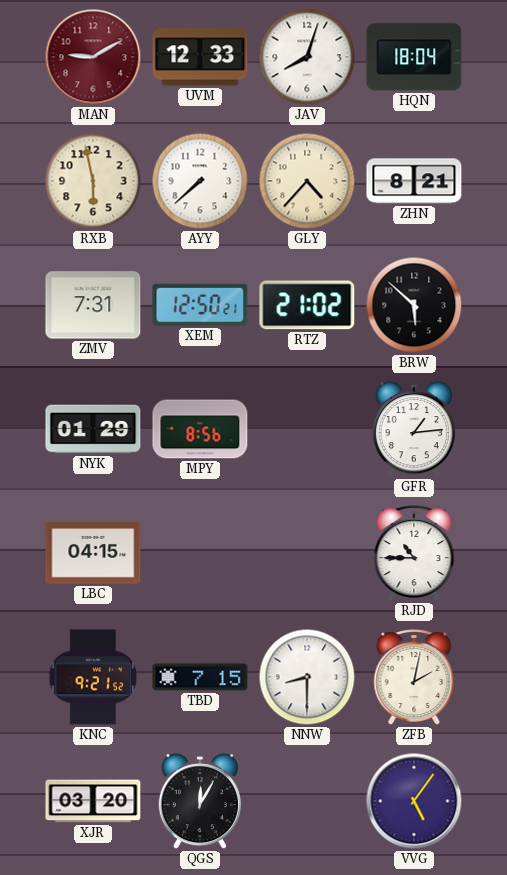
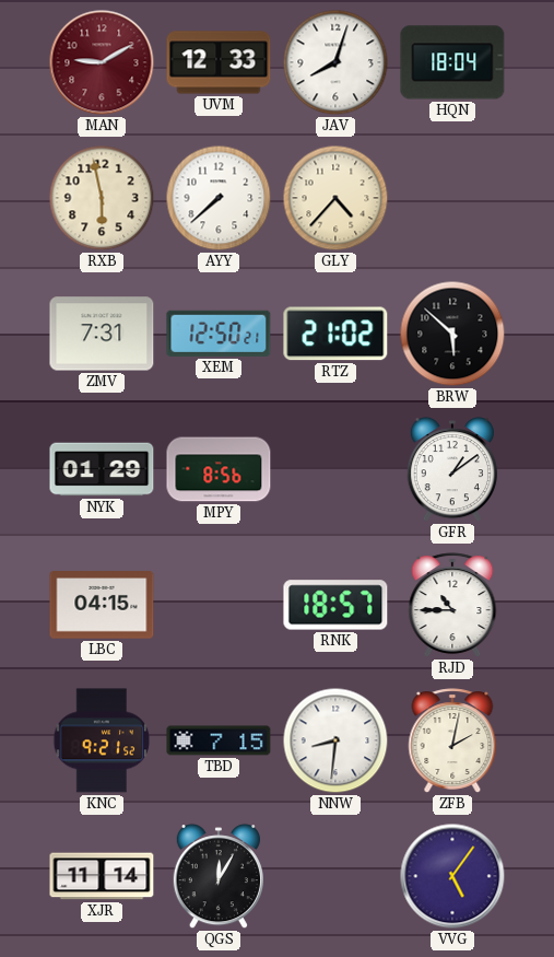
ZHN: 8:21 -> none
GFR: 1:14 -> 1:09
RNK: none -> 18:57
NNW: 8:30 -> 8:31
XJR: 03:20 -> 11:14
